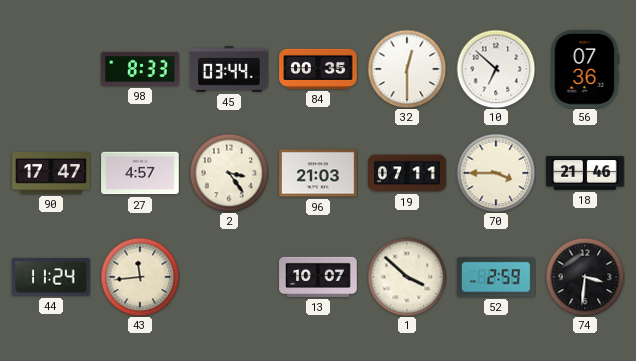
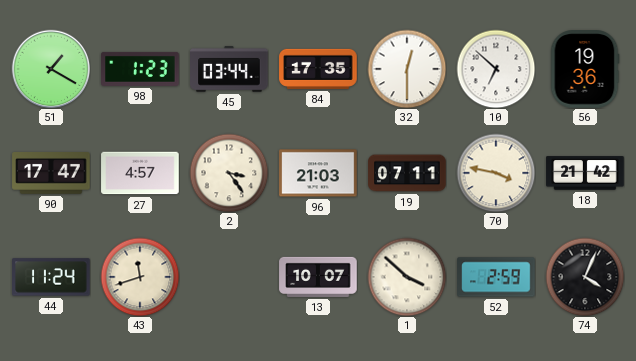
51: none -> 1:20
98: 8:33 -> 1:23
84: 00:35 -> 17:35
56: 07:36 -> 19:36
70: 3:45 -> 3:47
18: 21:46 -> 21:42
43: 11:44 -> 11:42
74: 3:31 -> 4:04
